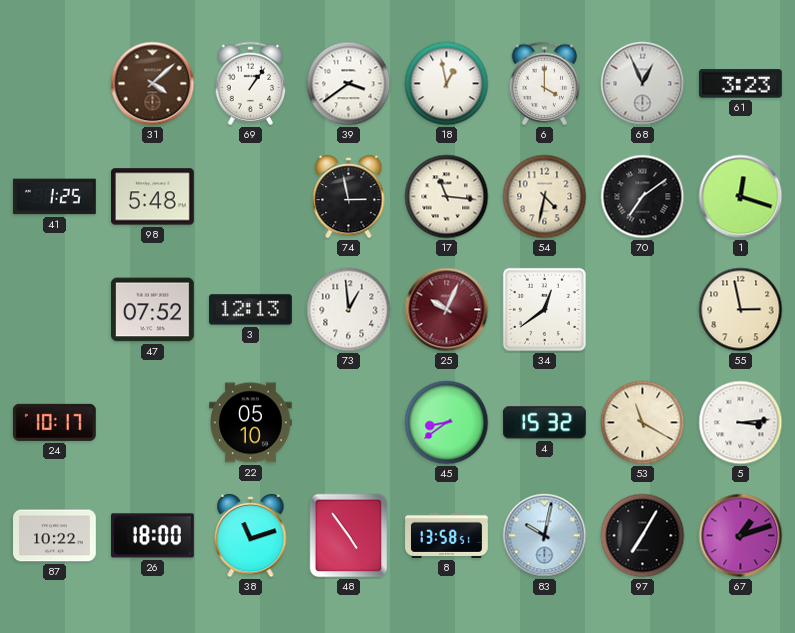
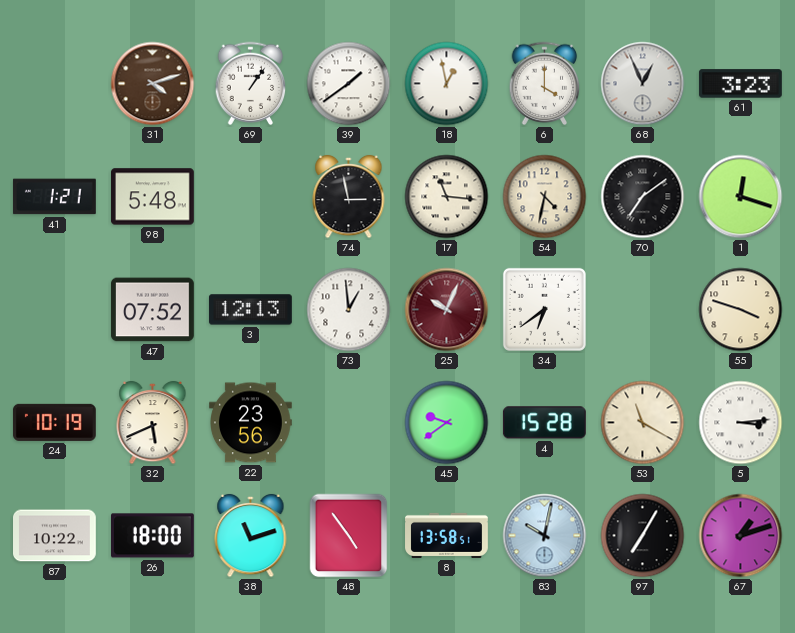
31: 4:08 -> 4:12
39: 3:39 -> 1:39
41: 1:25 -> 1:21
34: 12:39 -> 6:39
55: 2:58 -> 3:48
24: 10:17 -> 10:19
32: none -> 5:41
22: 05:10 -> 23:56
45: 8:39 -> 9:39
4: 15:32 -> 15:28
